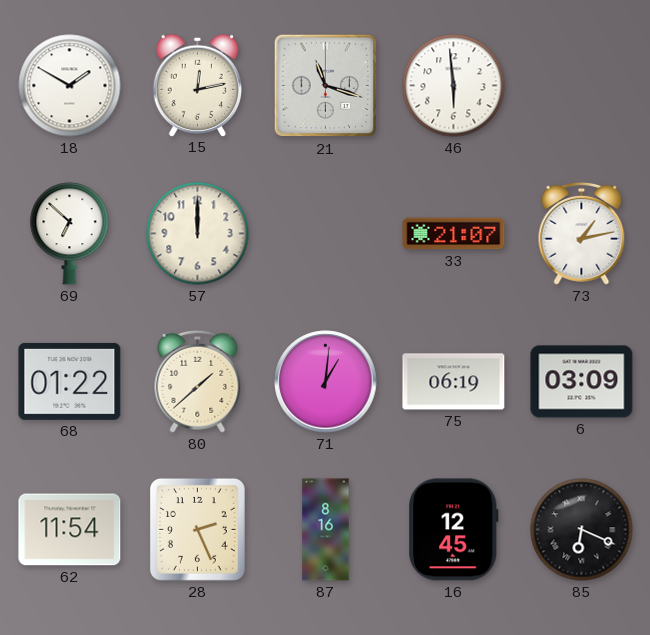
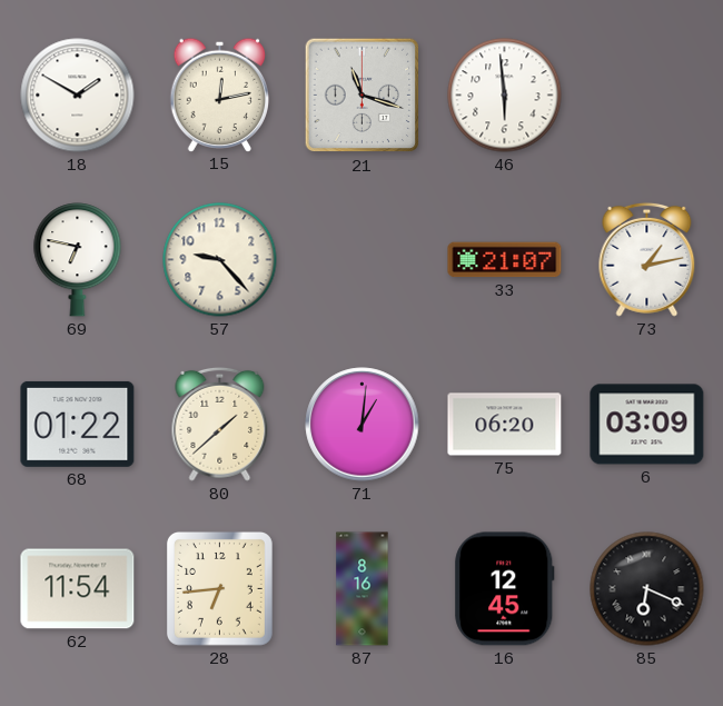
69: 6:52 -> 6:47
57: 12:00 -> 9:23
75: 06:19 -> 06:20
28: 2:26 -> 6:44
